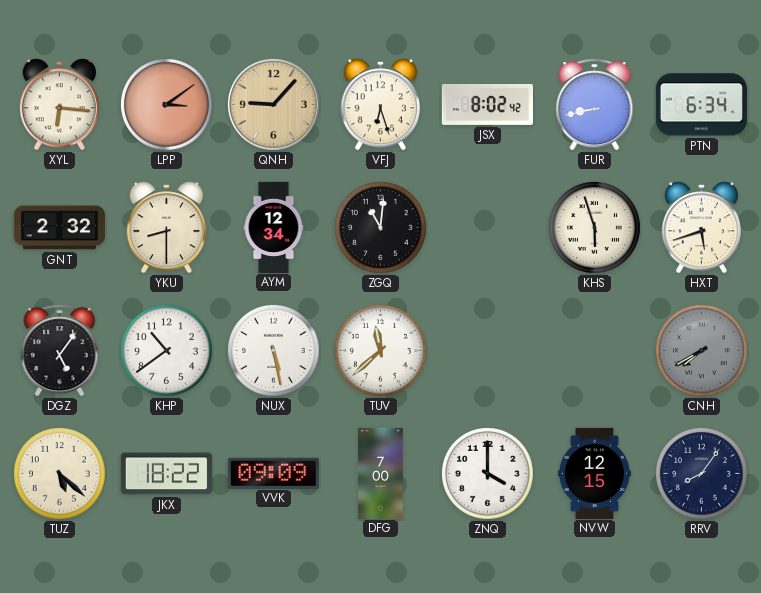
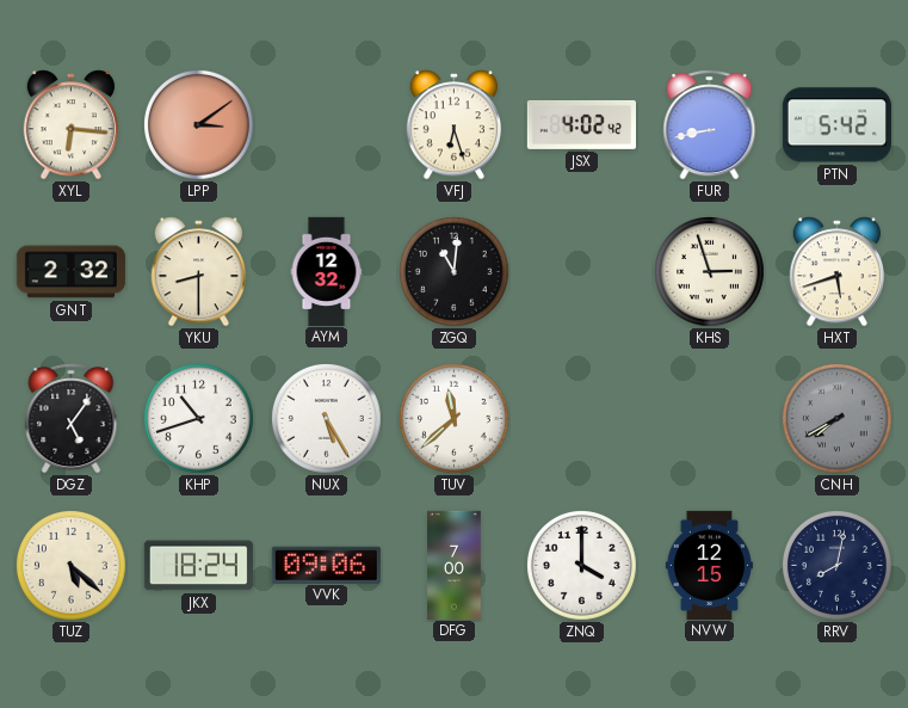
QNH: 9:07 -> none
JSX: 8:02 -> 4:02
PTN: 6:34 -> 5:42
AYM: 12:34 -> 12:32
KHS: 5:57 -> 2:57
KHP: 10:39 -> 10:42
NUX: 5:28 -> 5:25
JKX: 18:22 -> 18:24
VVK: 09:09 -> 09:06
RRV: 8:06 -> 8:02
